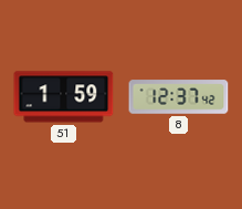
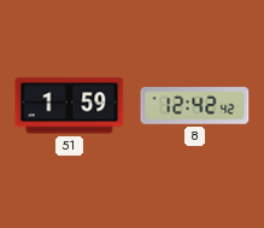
8: 12:37 -> 12:42
